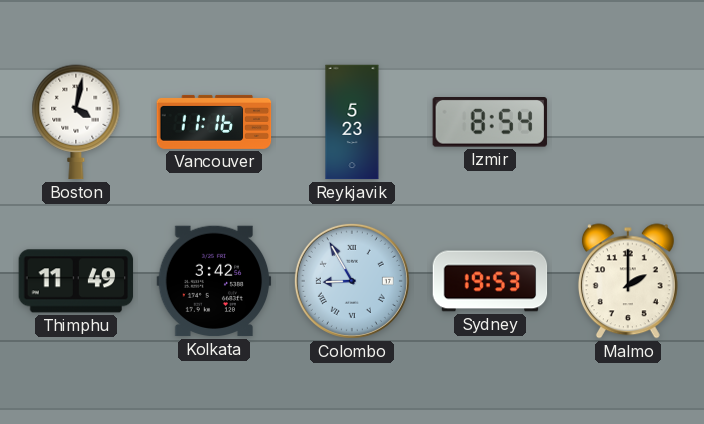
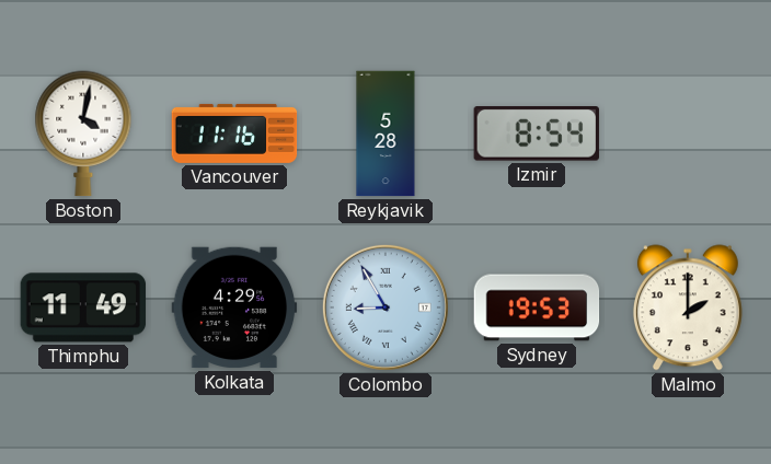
Reykjavik: 5:23 -> 5:28
Kolkata: 3:42 -> 4:29
